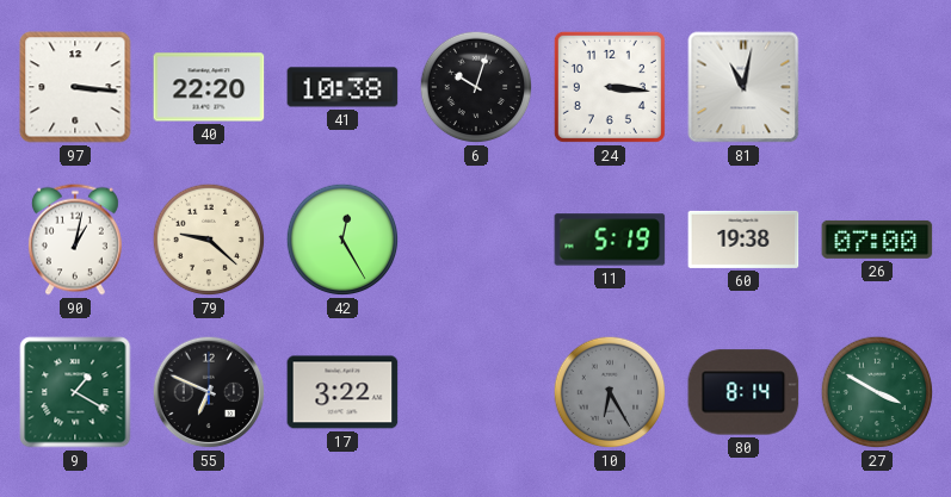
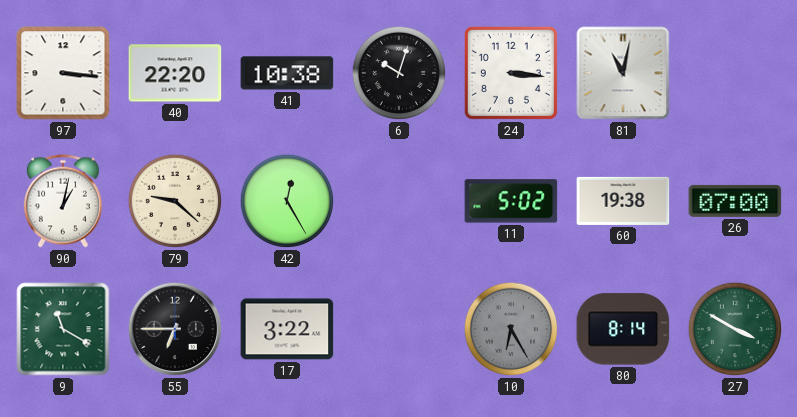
11: 5:19 -> 5:02
9: 1:20 -> 11:20
55: 6:49 -> 6:45
